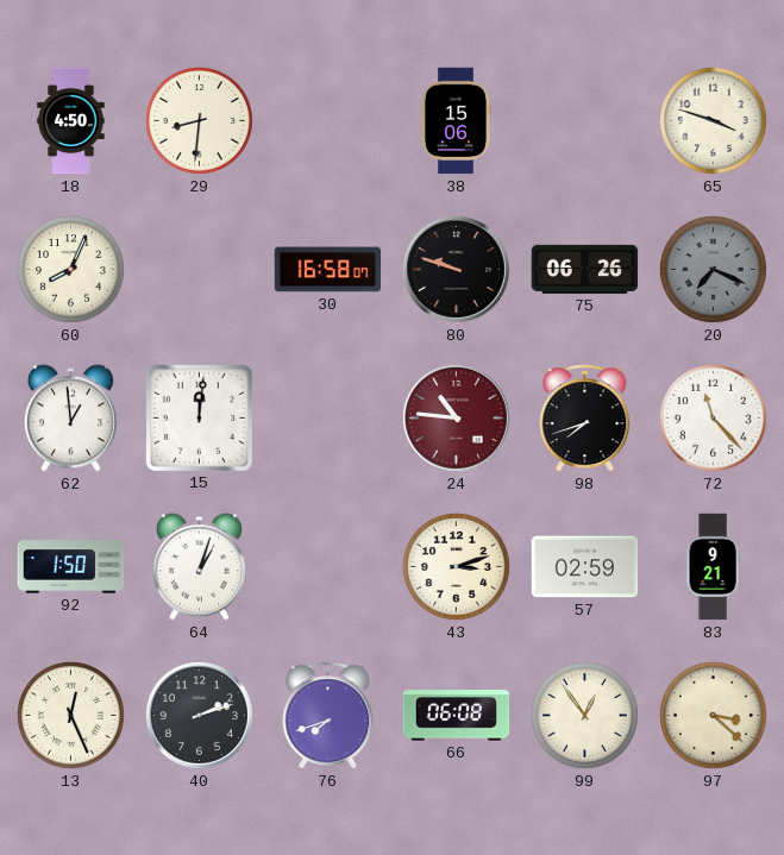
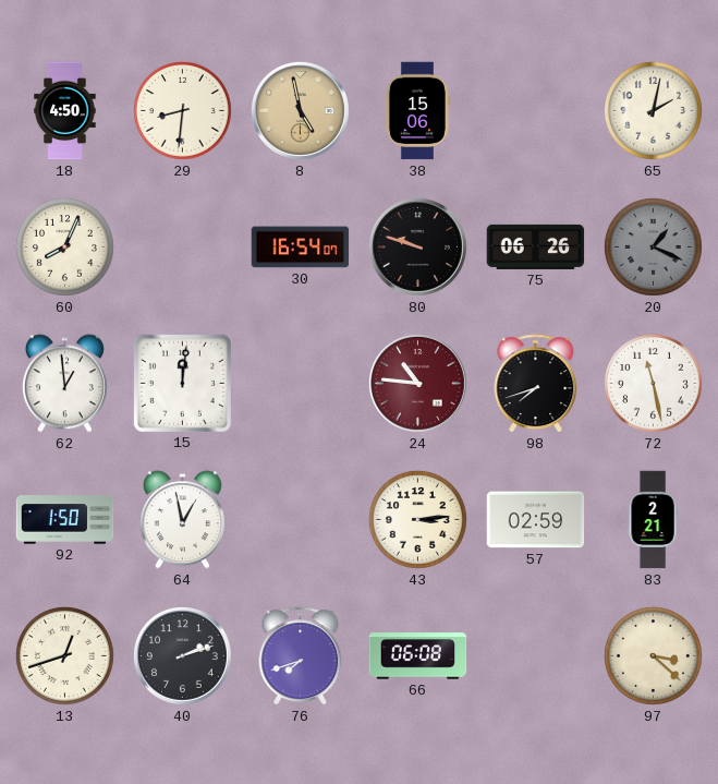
8: none -> 4:58
65: 3:48 -> 2:02
30: 16:58 -> 16:54
20: 7:19 -> 1:19
72: 11:23 -> 11:28
64: 1:03 -> 12:58
43: 3:12 -> 3:14
83: 9:21 -> 2:21
13: 12:26 -> 12:42
99: 12:54 -> none
